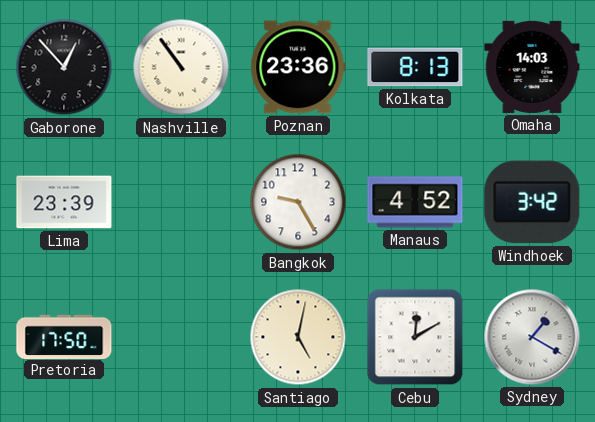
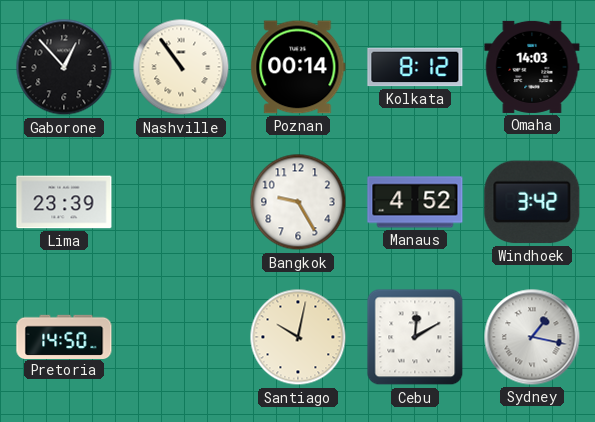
Poznan: 23:36 -> 00:14
Kolkata: 8:13 -> 8:12
Pretoria: 17:50 -> 14:50
Santiago: 5:02 -> 10:02
Sydney: 1:20 -> 1:17
